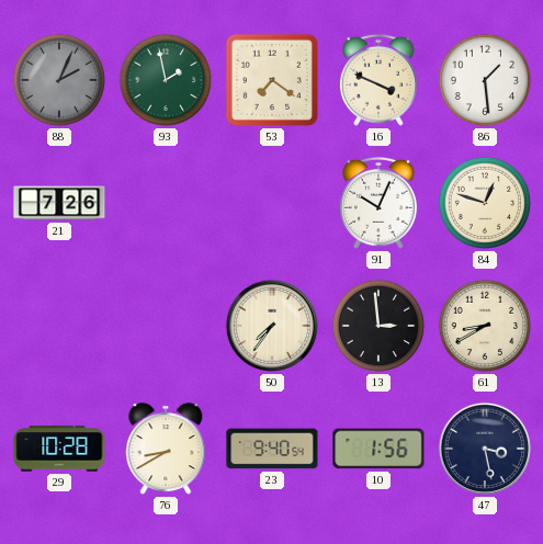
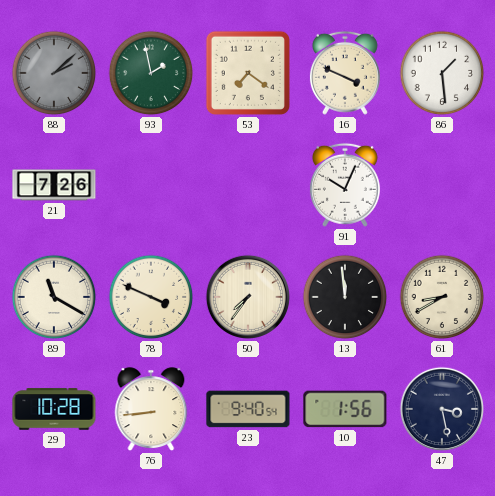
88: 2:04 -> 2:08
84: 12:48 -> none
89: none -> 11:20
78: none -> 3:49
13: 2:59 -> 11:59
76: 8:40 -> 8:44
